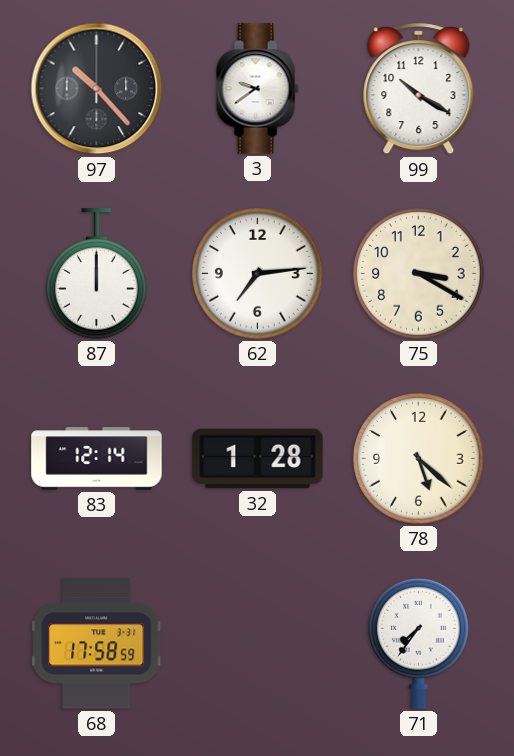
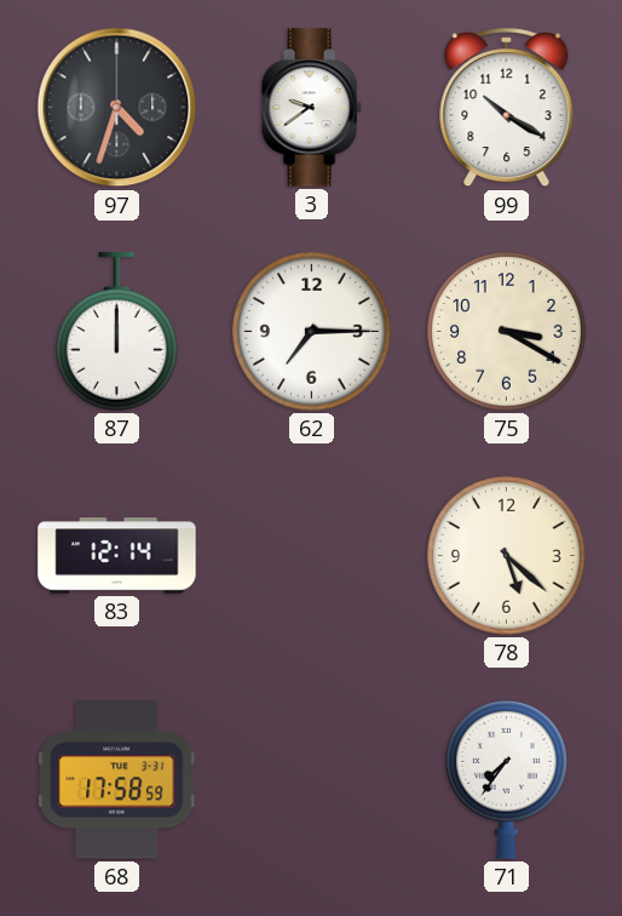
97: 10:23 -> 4:33
62: 7:14 -> 7:15
32: 1:28 -> none
